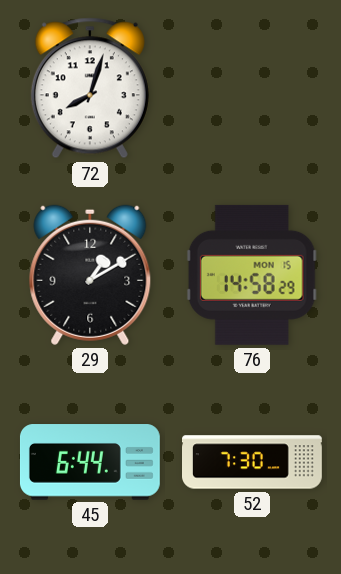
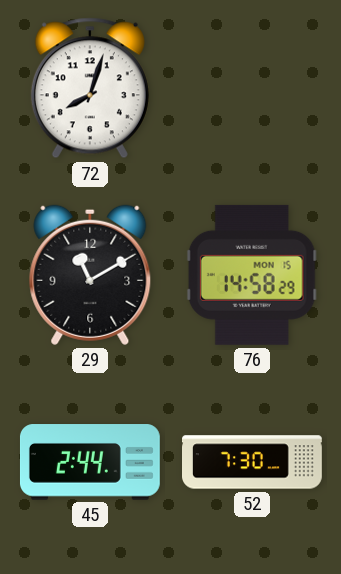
29: 1:10 -> 11:10
45: 6:44 -> 2:44
